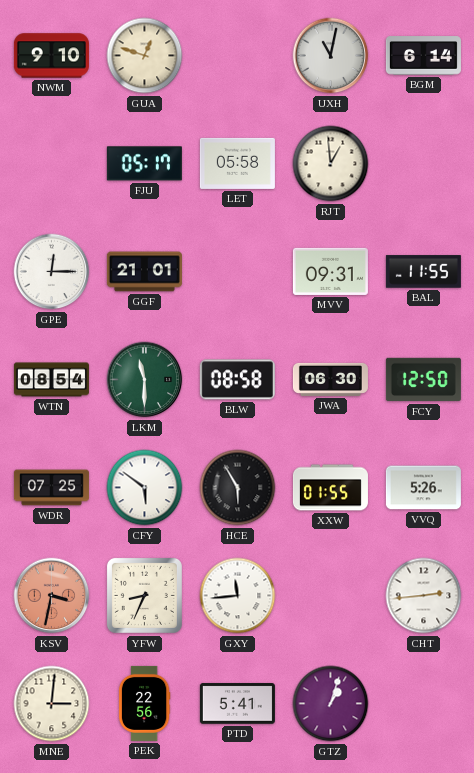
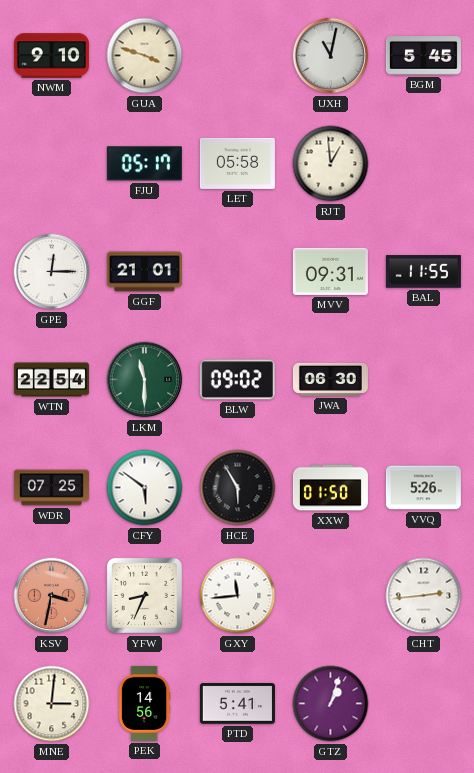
GUA: 12:48 -> 3:48
BGM: 6:14 -> 5:45
WTN: 08:54 -> 22:54
BLW: 08:58 -> 09:02
FCY: 12:50 -> none
XXW: 01:55 -> 01:50
PEK: 22:56 -> 14:56
